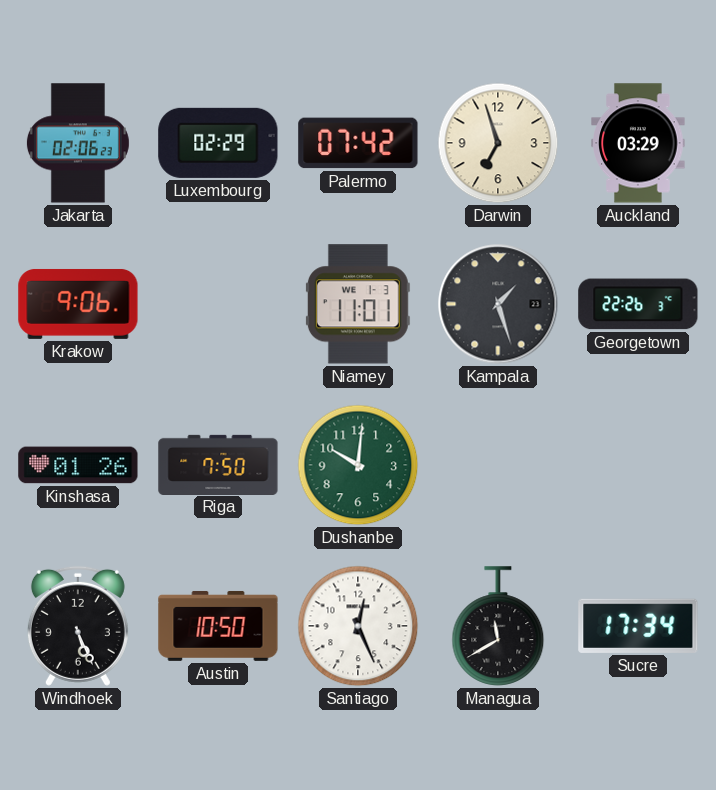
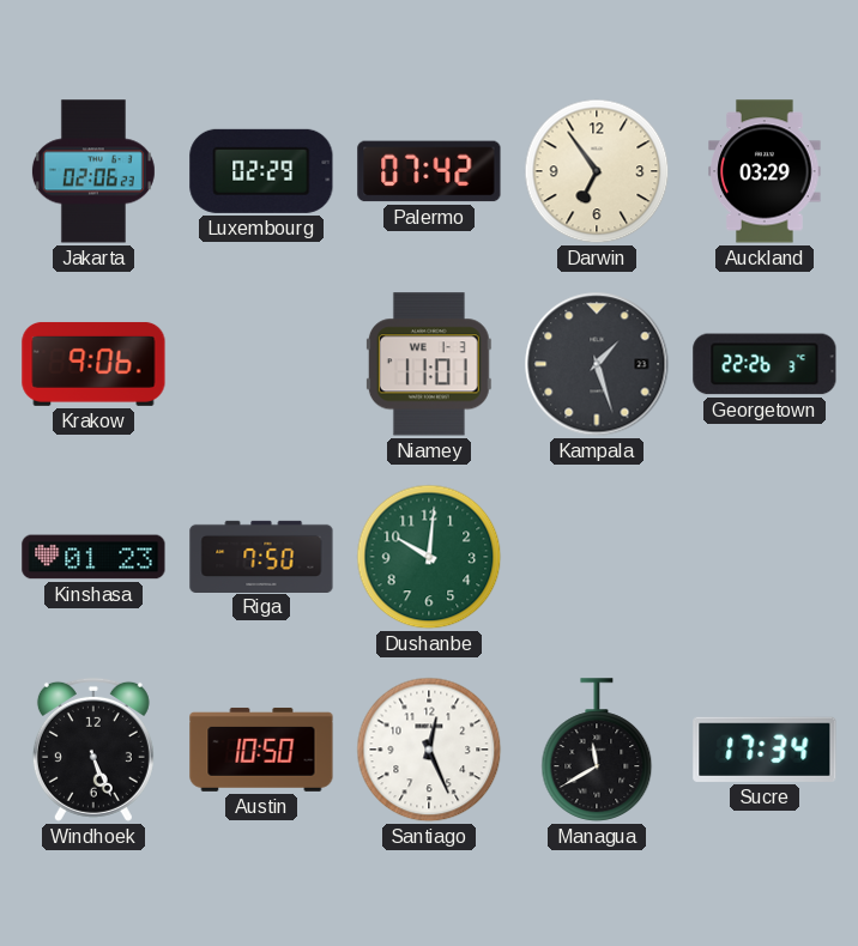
Darwin: 6:57 -> 6:54
Kinshasa: 01:26 -> 01:23
